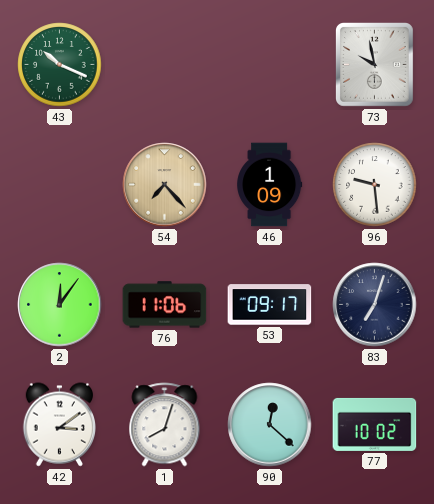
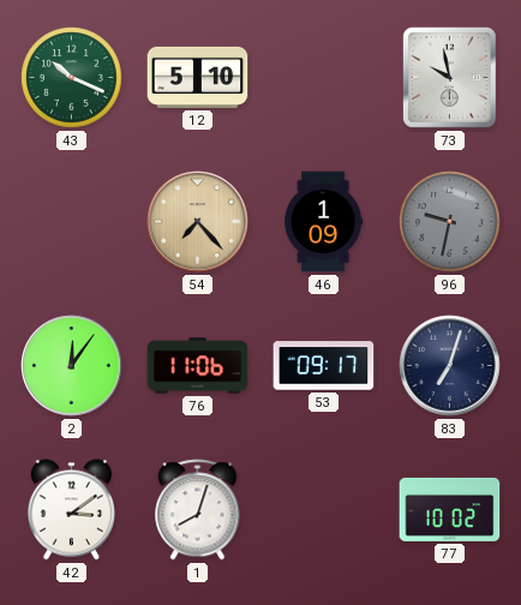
12: none -> 5:10
96: 9:29 -> 9:32
96 dial: white -> grey
90: 12:22 -> none
